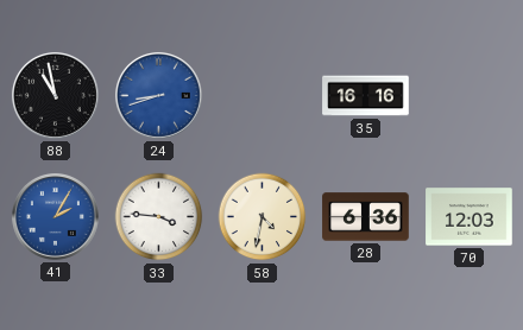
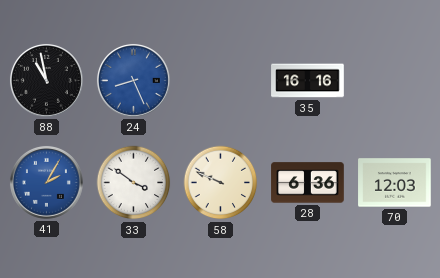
24: 8:42 -> 8:26
33: 3:46 -> 3:51
58: 4:32 -> 9:49
